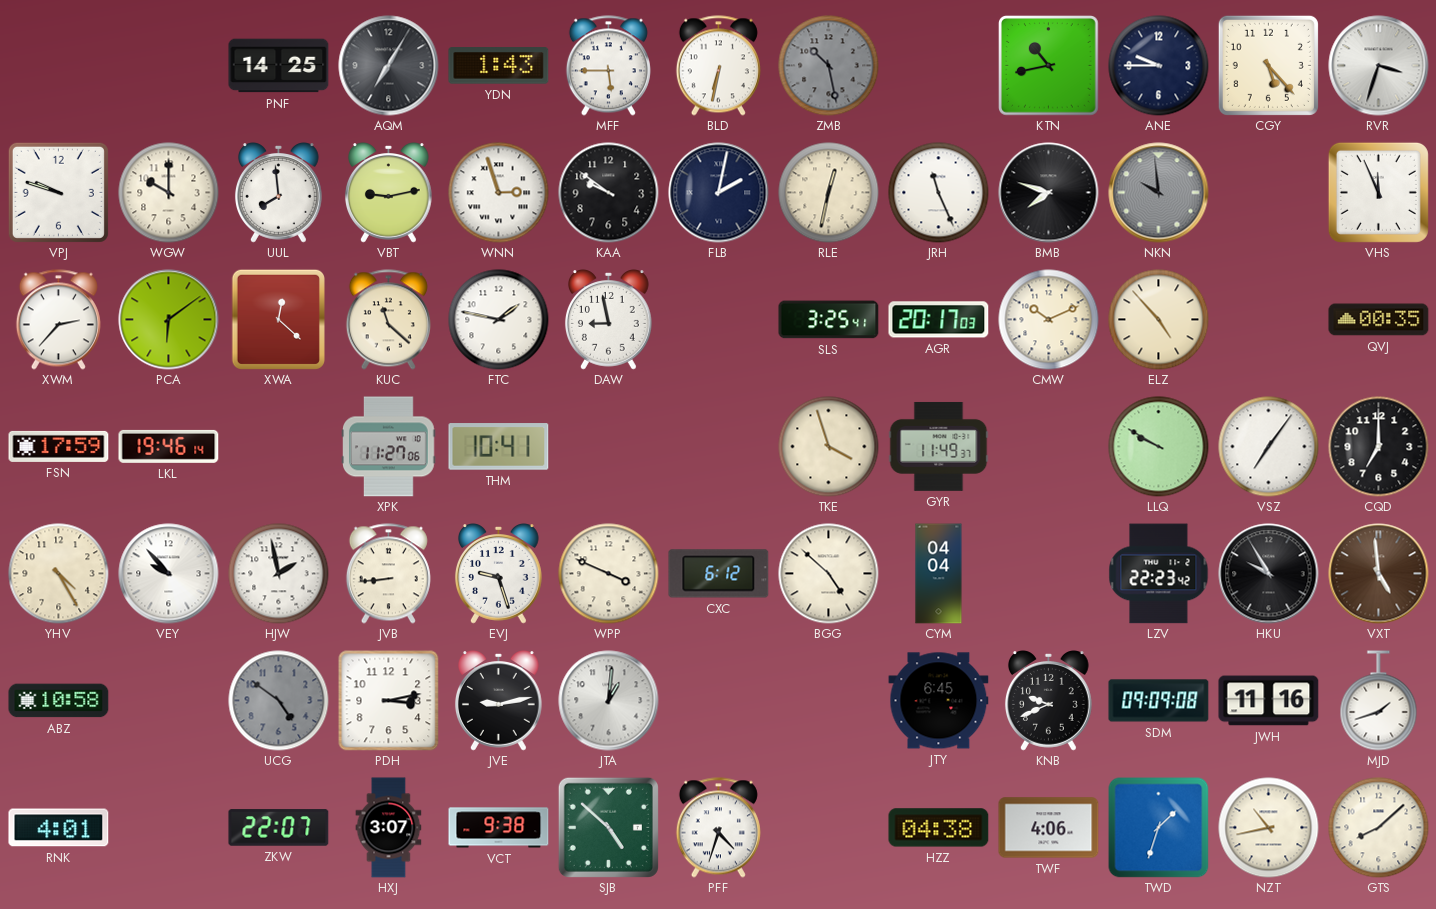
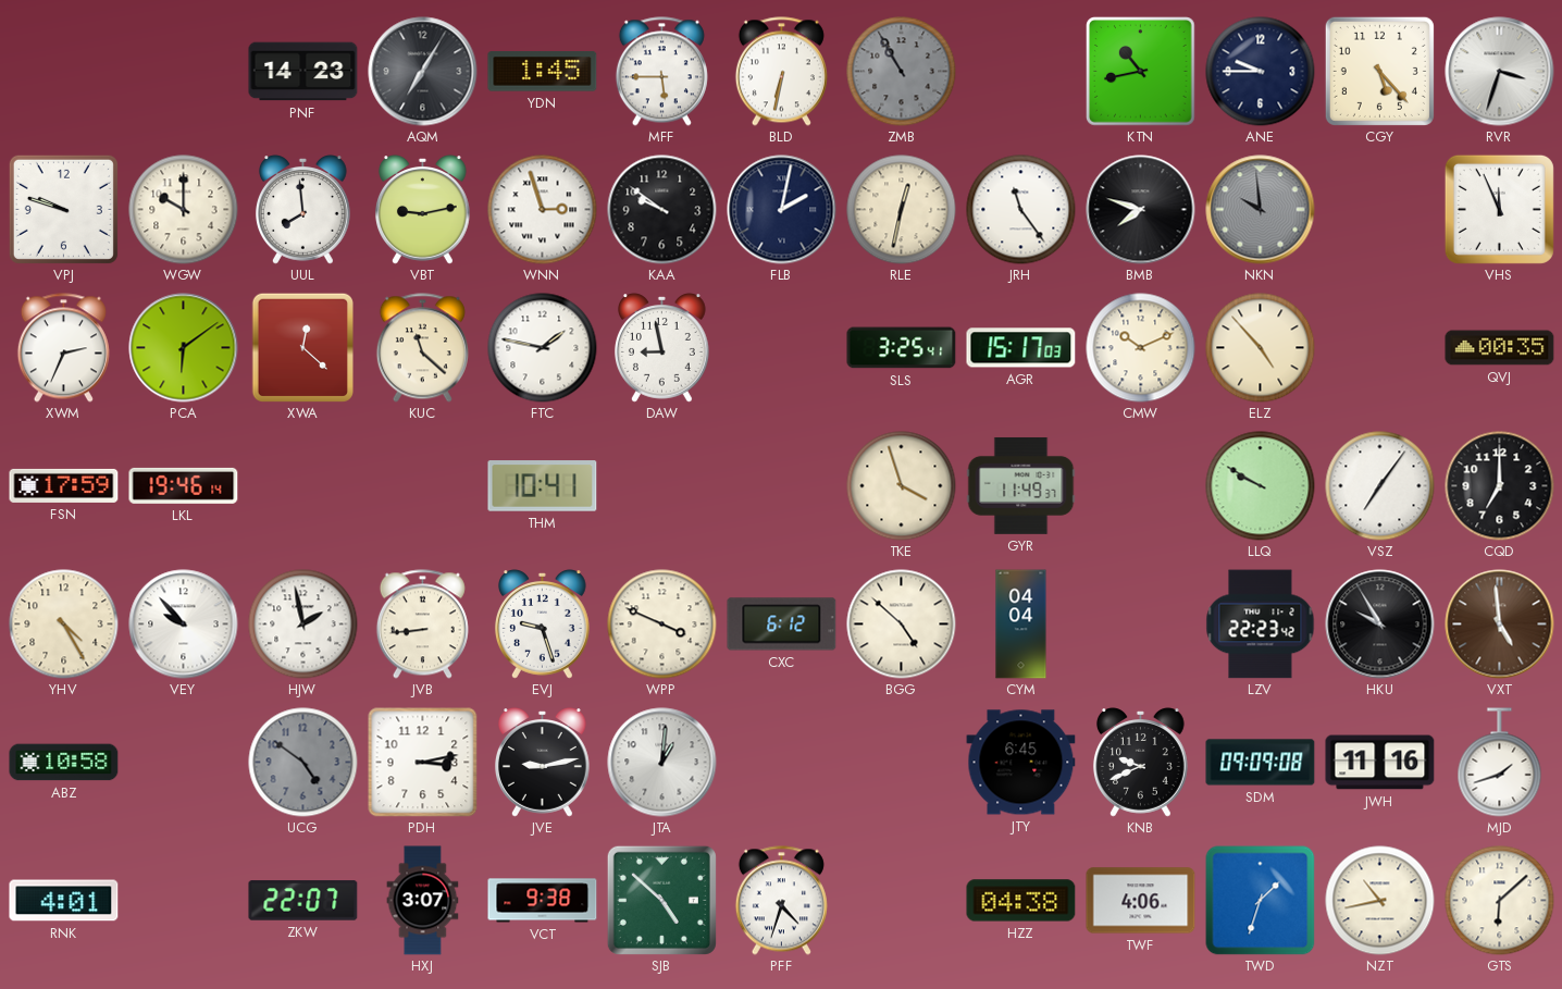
PNF: 14:25 -> 14:23
YDN: 1:43 -> 1:45
ZMB: 10:28 -> 10:55
JRH: 11:26 -> 11:24
XWM: 2:37 -> 2:34
AGR: 20:17 -> 15:17
XPK: 11:27 -> none
GTS: 8:08 -> 6:08
